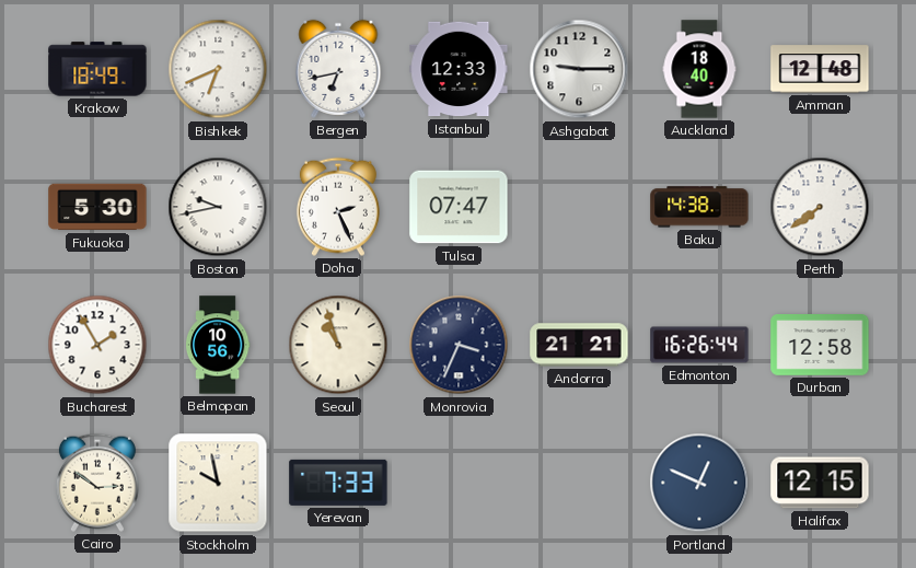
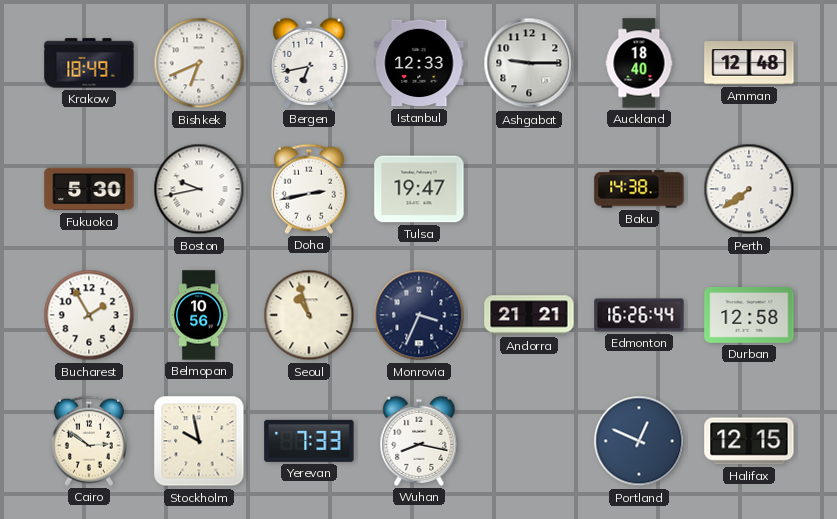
Doha: 2:26 -> 2:43
Tulsa: 07:47 -> 19:47
Wuhan: none -> 8:17
